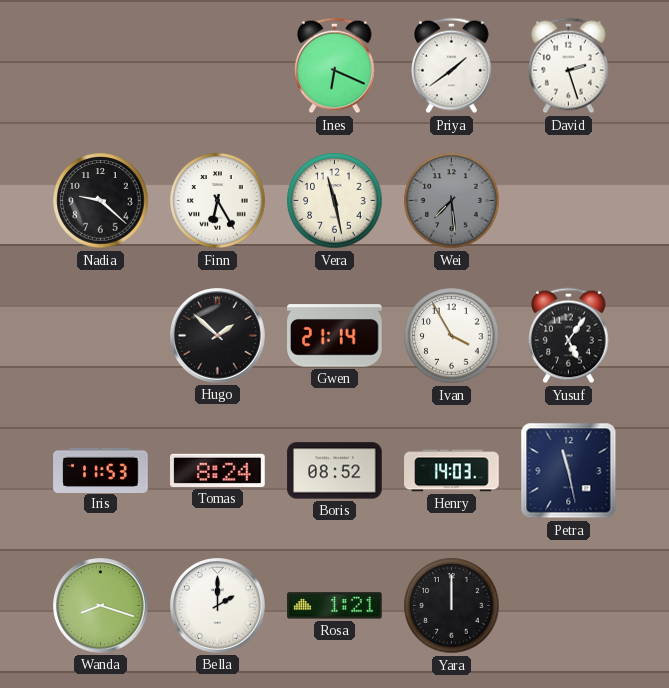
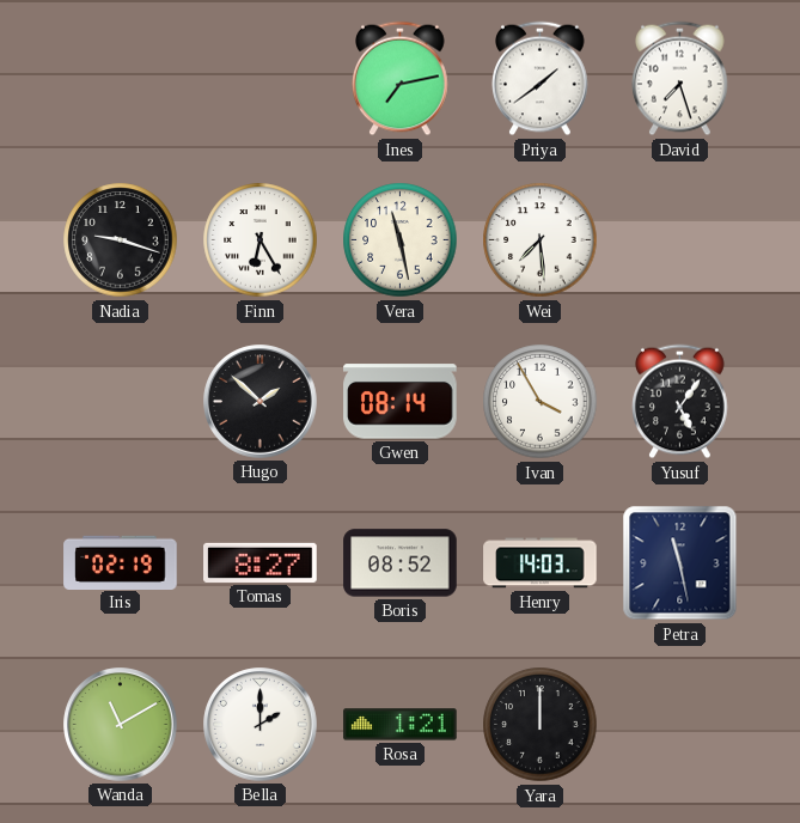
Ines: 6:19 -> 7:13
David: 2:27 -> 7:27
Nadia: 9:22 -> 9:18
Wei dial: grey -> white
Gwen: 21:14 -> 08:14
Iris: 11:53 -> 02:19
Tomas: 8:24 -> 8:27
Wanda: 8:18 -> 11:10
